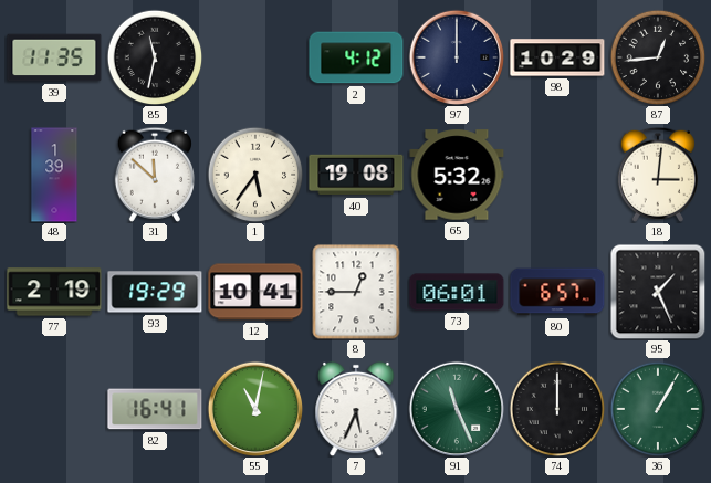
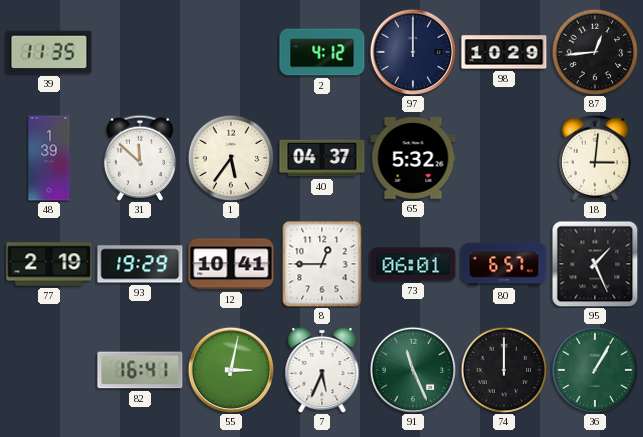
85: 11:32 -> none
40: 19:08 -> 04:37
55: 11:02 -> 3:02
